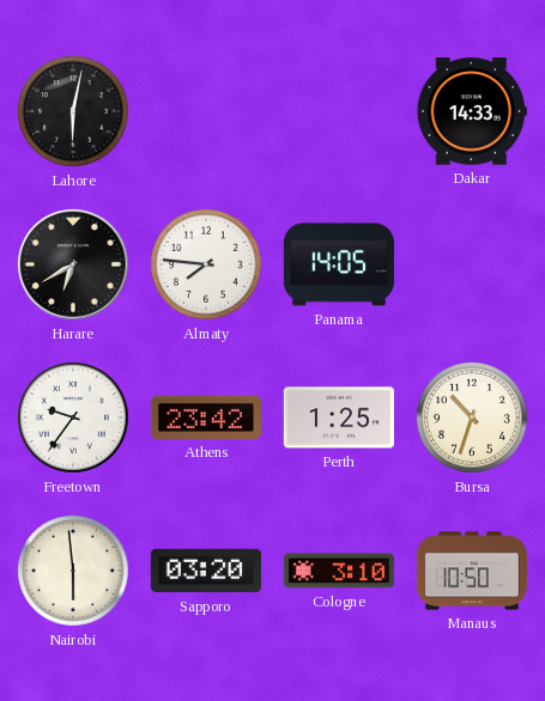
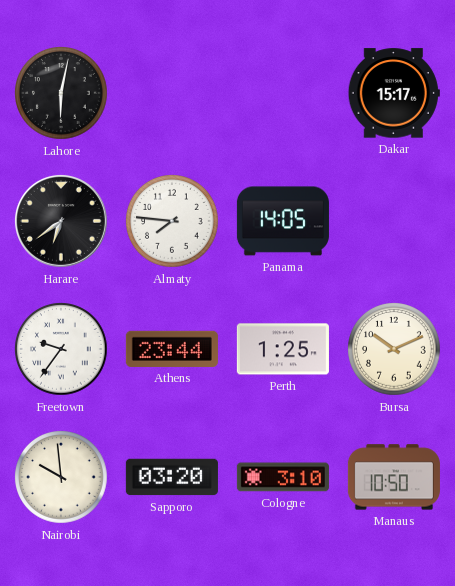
Dakar: 14:33 -> 15:17
Harare: 6:40 -> 6:39
Athens: 23:42 -> 23:44
Bursa: 10:33 -> 10:11
Nairobi: 5:59 -> 9:59
